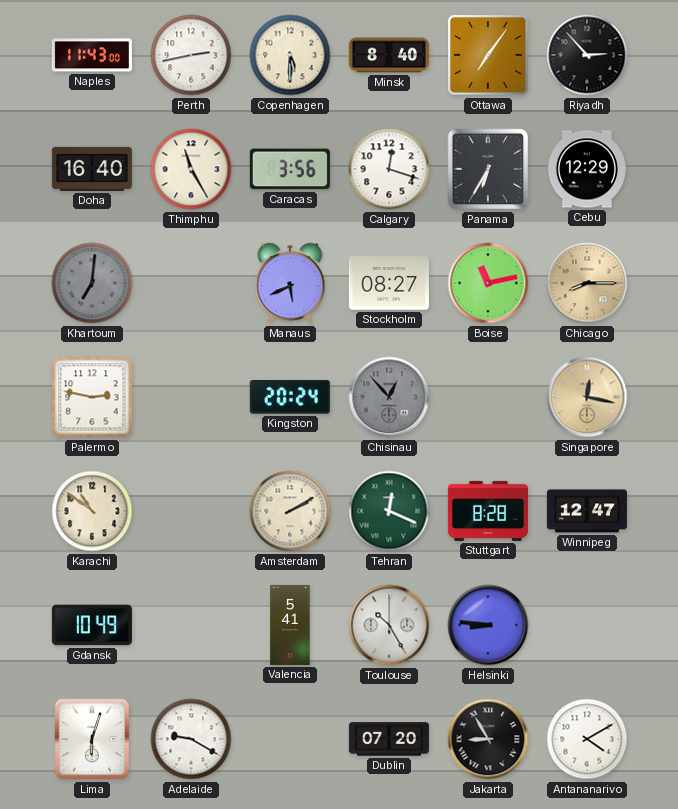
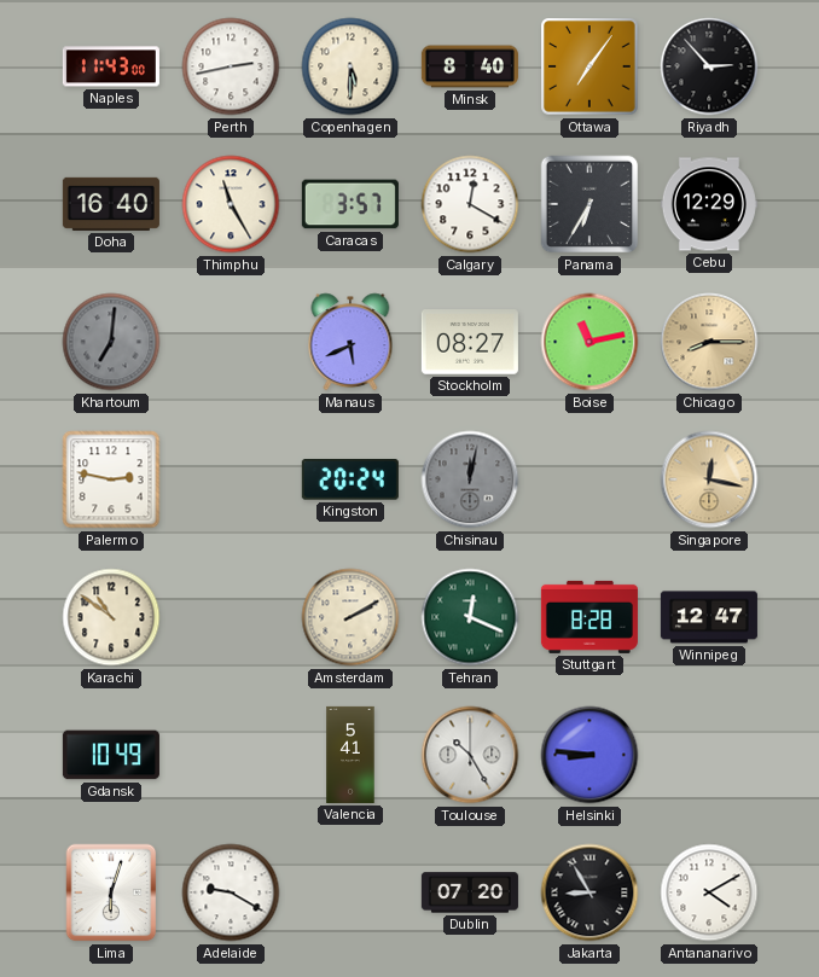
Caracas: 3:56 -> 3:57
Calgary: 12:18 -> 12:20
Chisinau: 12:53 -> 12:02
